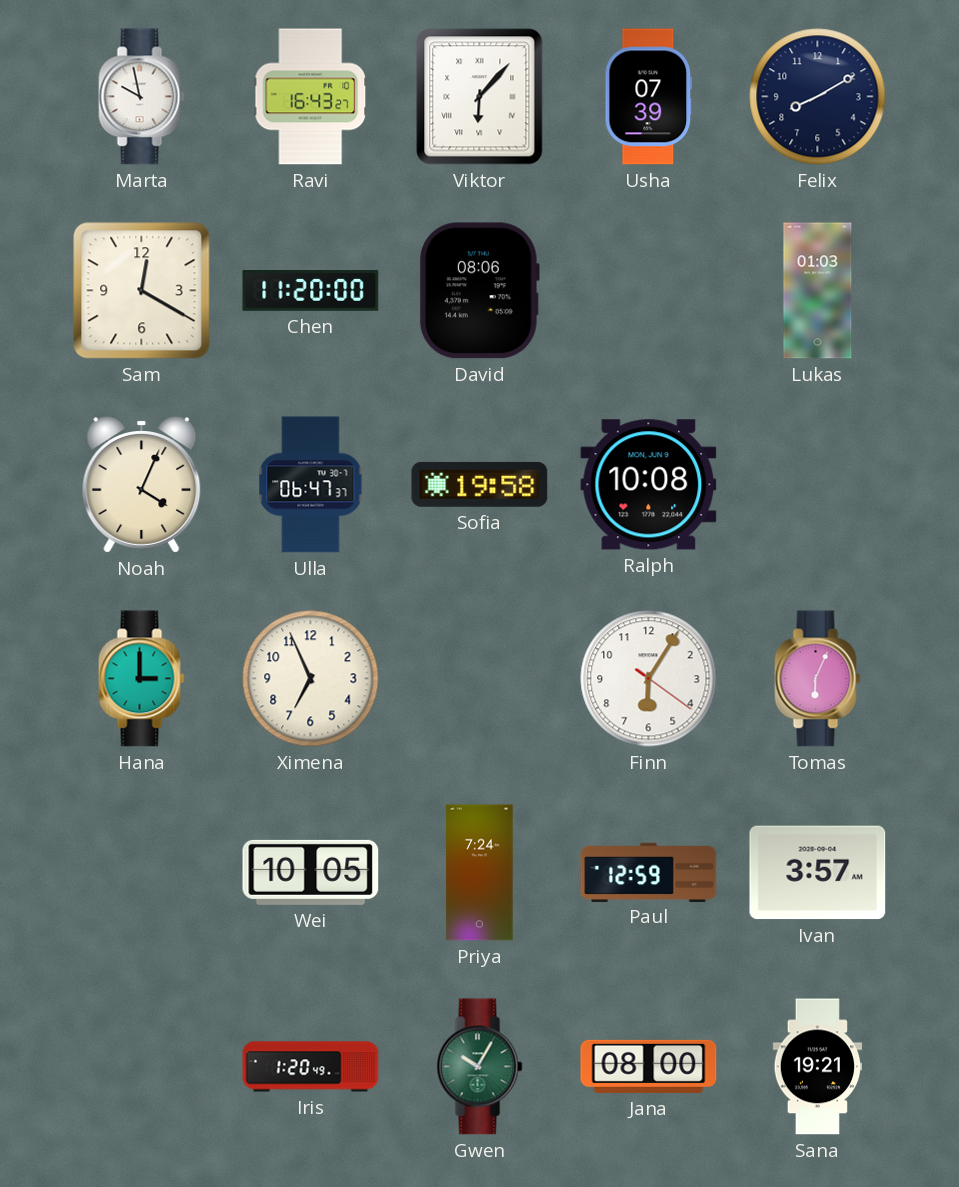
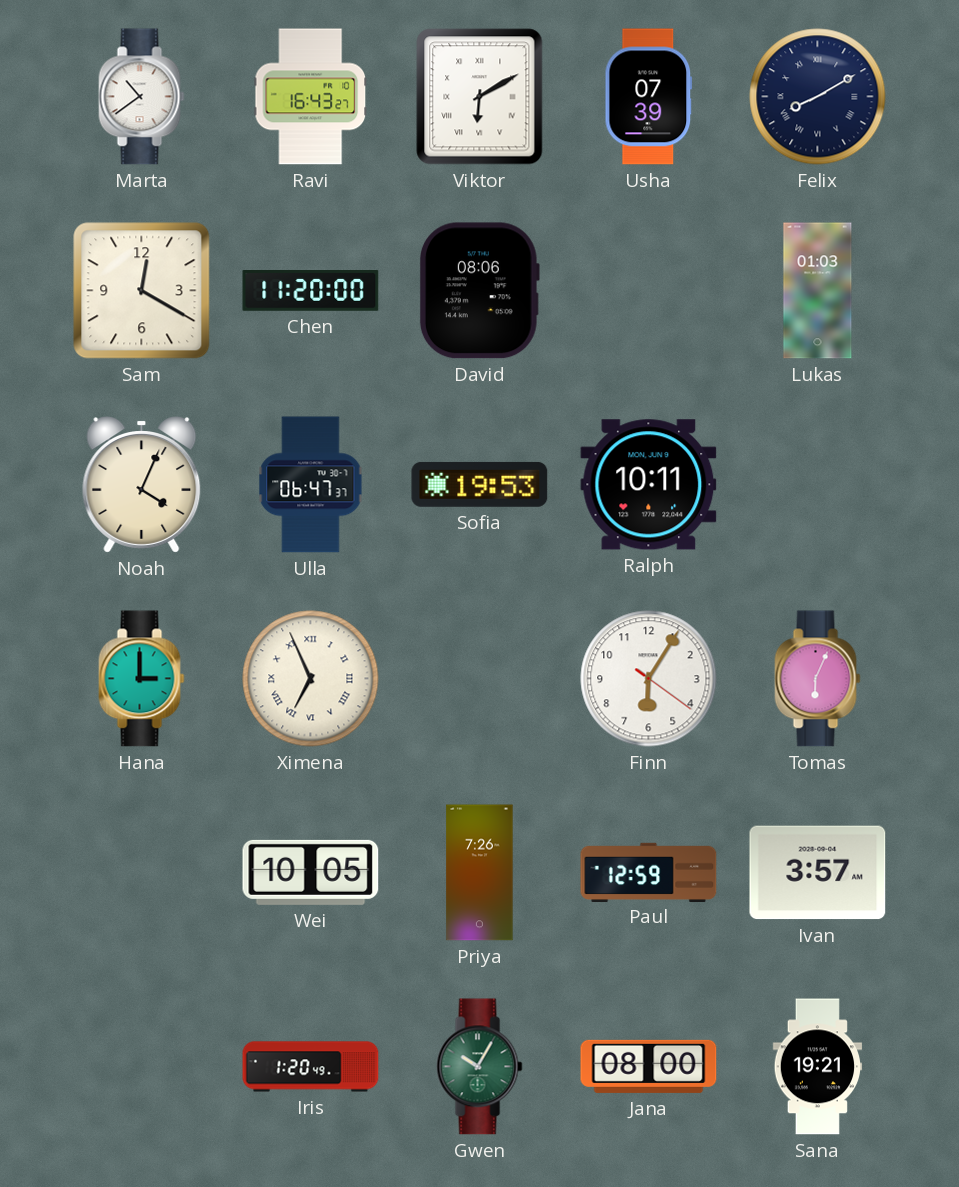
Marta: 9:58 -> 10:39
Viktor: 6:07 -> 6:10
Felix numerals: Arabic -> Roman
Sofia: 19:58 -> 19:53
Ralph: 10:08 -> 10:11
Ximena numerals: Arabic -> Roman
Priya: 7:24 -> 7:26
